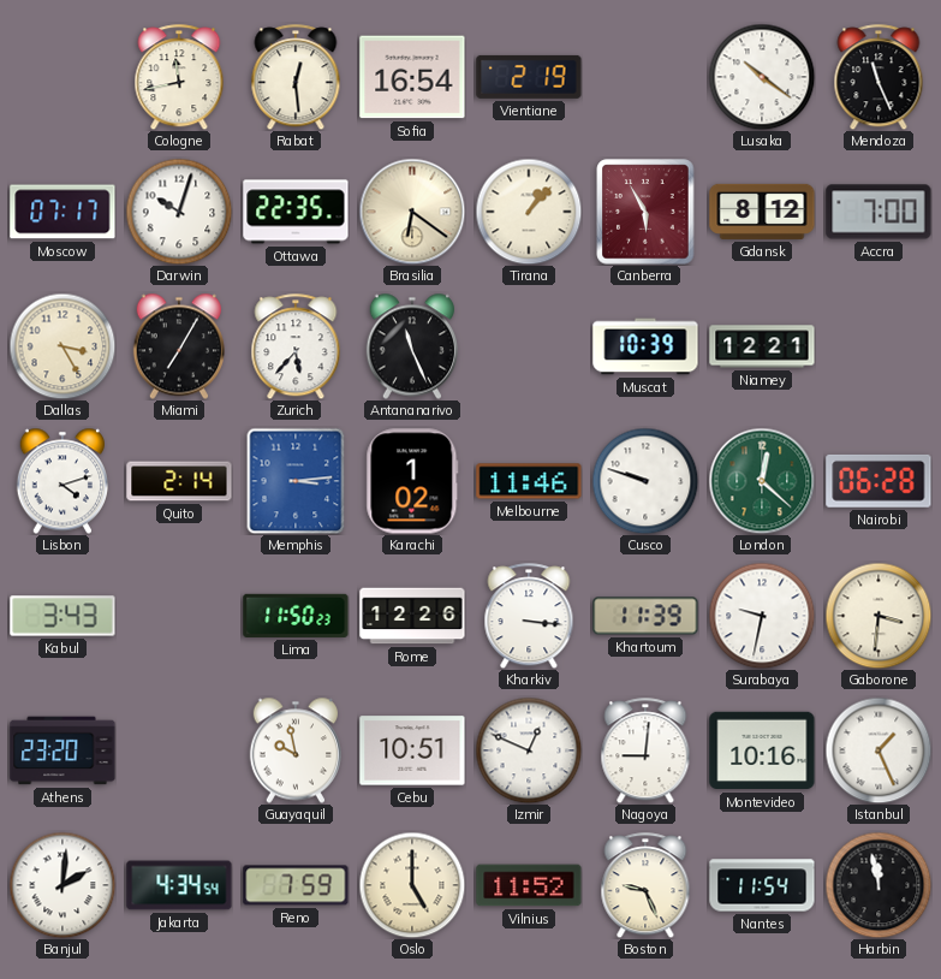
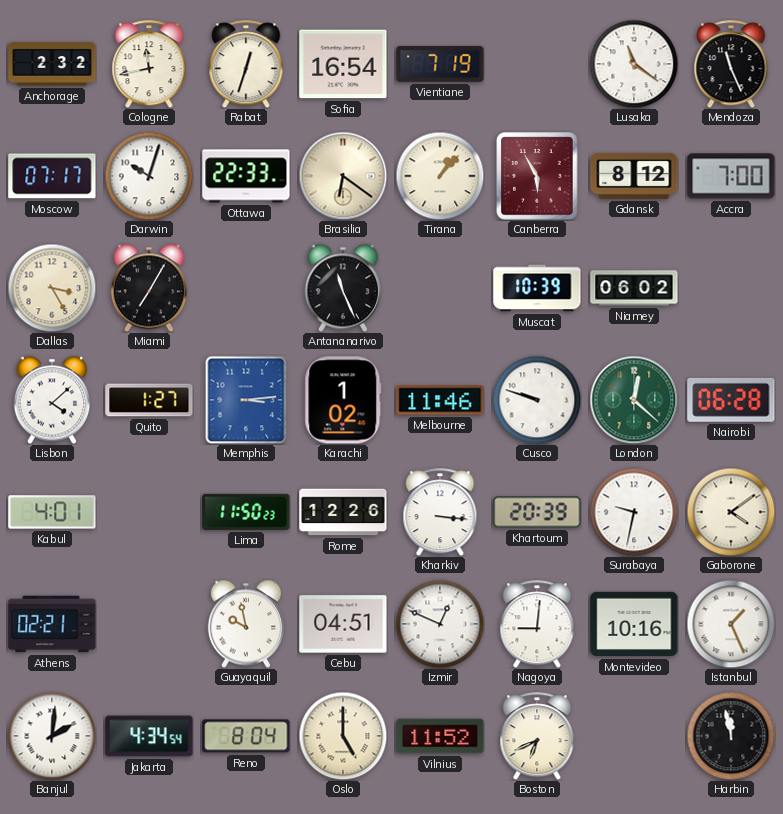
Anchorage: none -> 2:32
Rabat: 12:29 -> 12:33
Vientiane: 2:19 -> 7:19
Lusaka: 10:21 -> 11:21
Ottawa: 22:35 -> 22:33
Zurich: 5:37 -> none
Niamey: 12:21 -> 06:02
Lisbon: 4:12 -> 4:08
Quito: 2:14 -> 1:27
Kabul: 3:43 -> 4:01
Khartoum: 11:39 -> 20:39
Gaborone: 3:31 -> 4:09
Athens: 23:20 -> 02:21
Cebu: 10:51 -> 04:51
Reno: 7:59 -> 8:04
Boston: 9:26 -> 6:41
Nantes: 11:54 -> none
